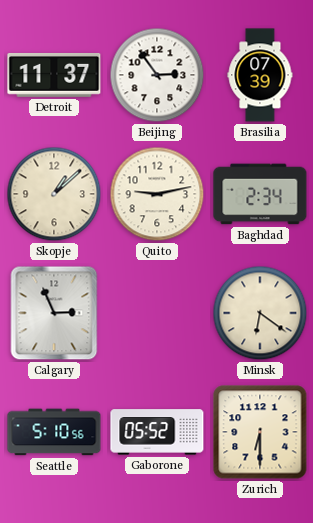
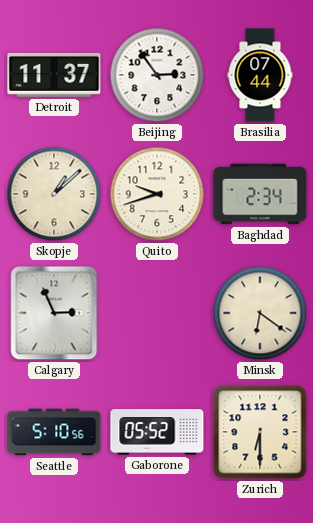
Brasilia: 07:39 -> 07:44
Quito: 9:13 -> 9:42
